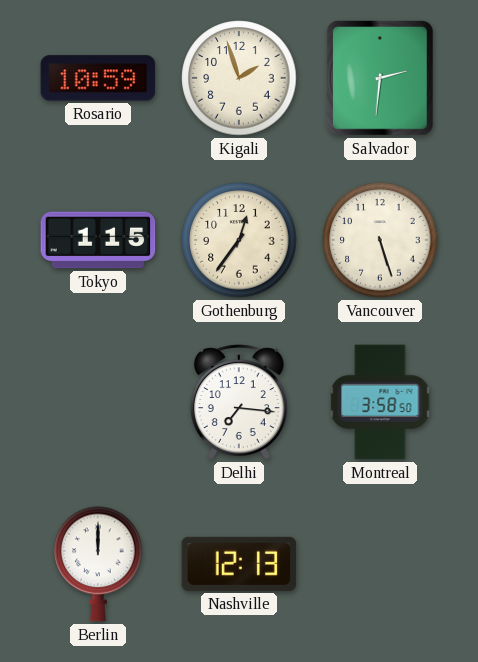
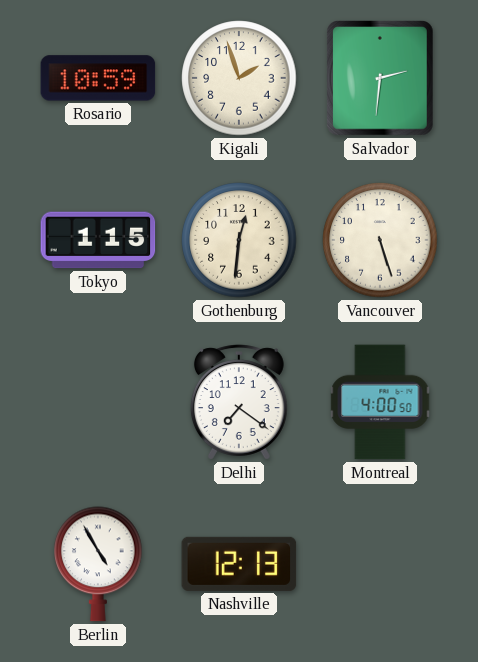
Gothenburg: 12:36 -> 12:31
Delhi: 7:16 -> 7:21
Montreal: 3:58 -> 4:00
Berlin: 12:00 -> 4:55
